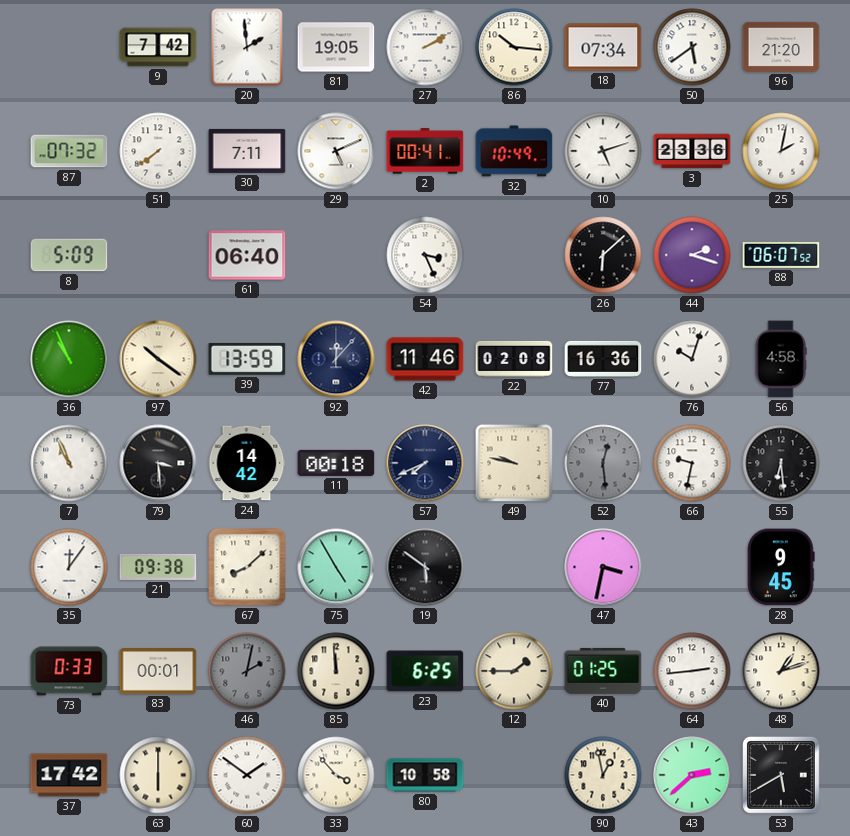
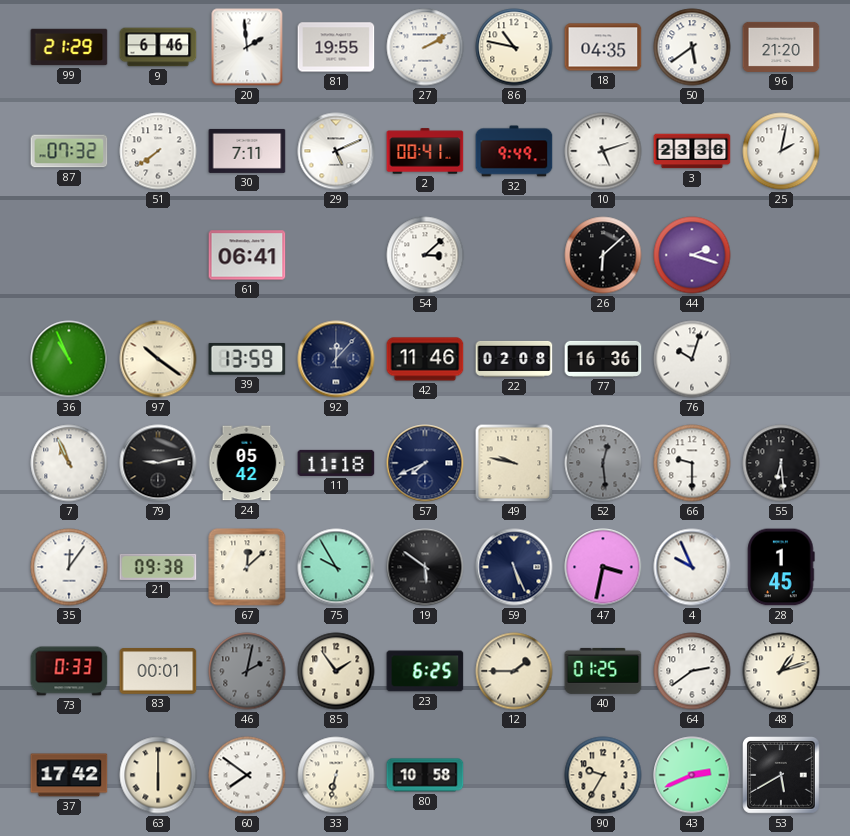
99: none -> 21:29
9: 7:42 -> 6:46
81: 19:05 -> 19:55
86: 10:16 -> 10:47
18: 07:34 -> 04:35
32: 10:49 -> 9:49
8: 5:09 -> none
61: 06:40 -> 06:41
54: 3:26 -> 3:08
88: 06:07 -> none
56: 4:58 -> none
79: 3:29 -> 9:13
24: 14:42 -> 05:42
11: 00:18 -> 11:18
66: 9:32 -> 9:30
67: 8:08 -> 12:08
75: 4:55 -> 9:55
59: none -> 5:26
4: none -> 9:56
28: 9:45 -> 1:45
85: 11:59 -> 1:54
64: 2:44 -> 2:39
60: 1:51 -> 7:51
33: 3:53 -> 6:32
90: 12:58 -> 9:35
43: 2:38 -> 2:41
